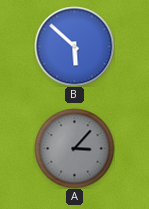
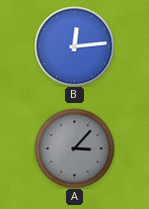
B: 5:52 -> 12:14
